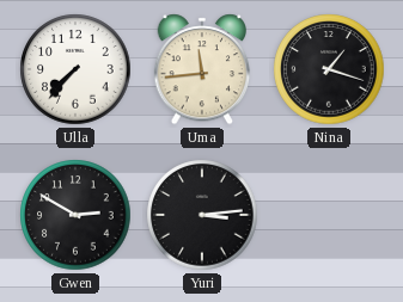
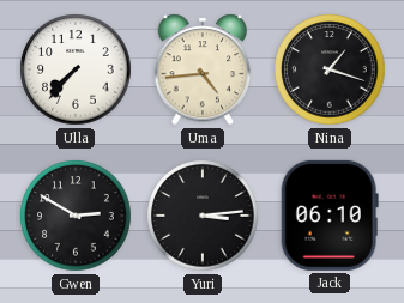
Uma: 11:44 -> 4:44
Jack: none -> 06:10
